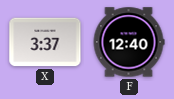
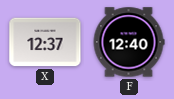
X: 3:37 -> 12:37
